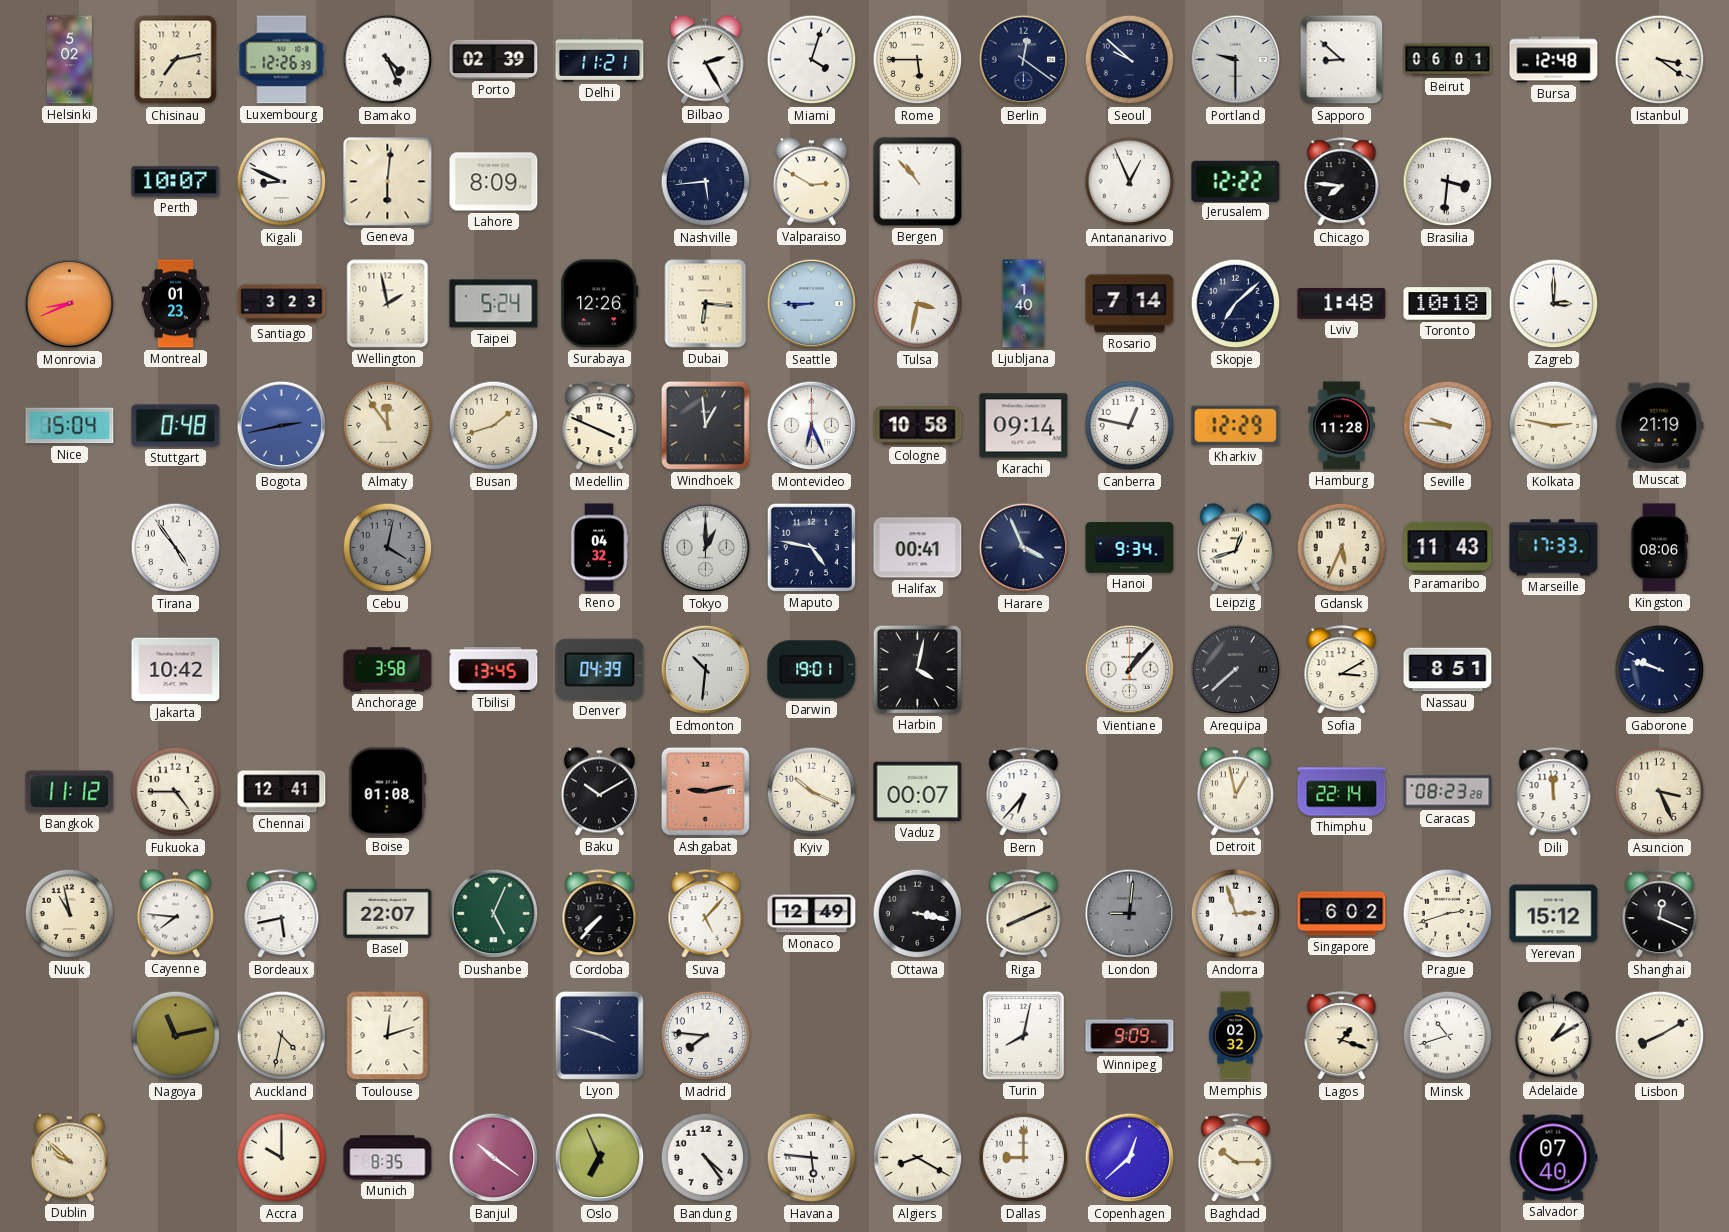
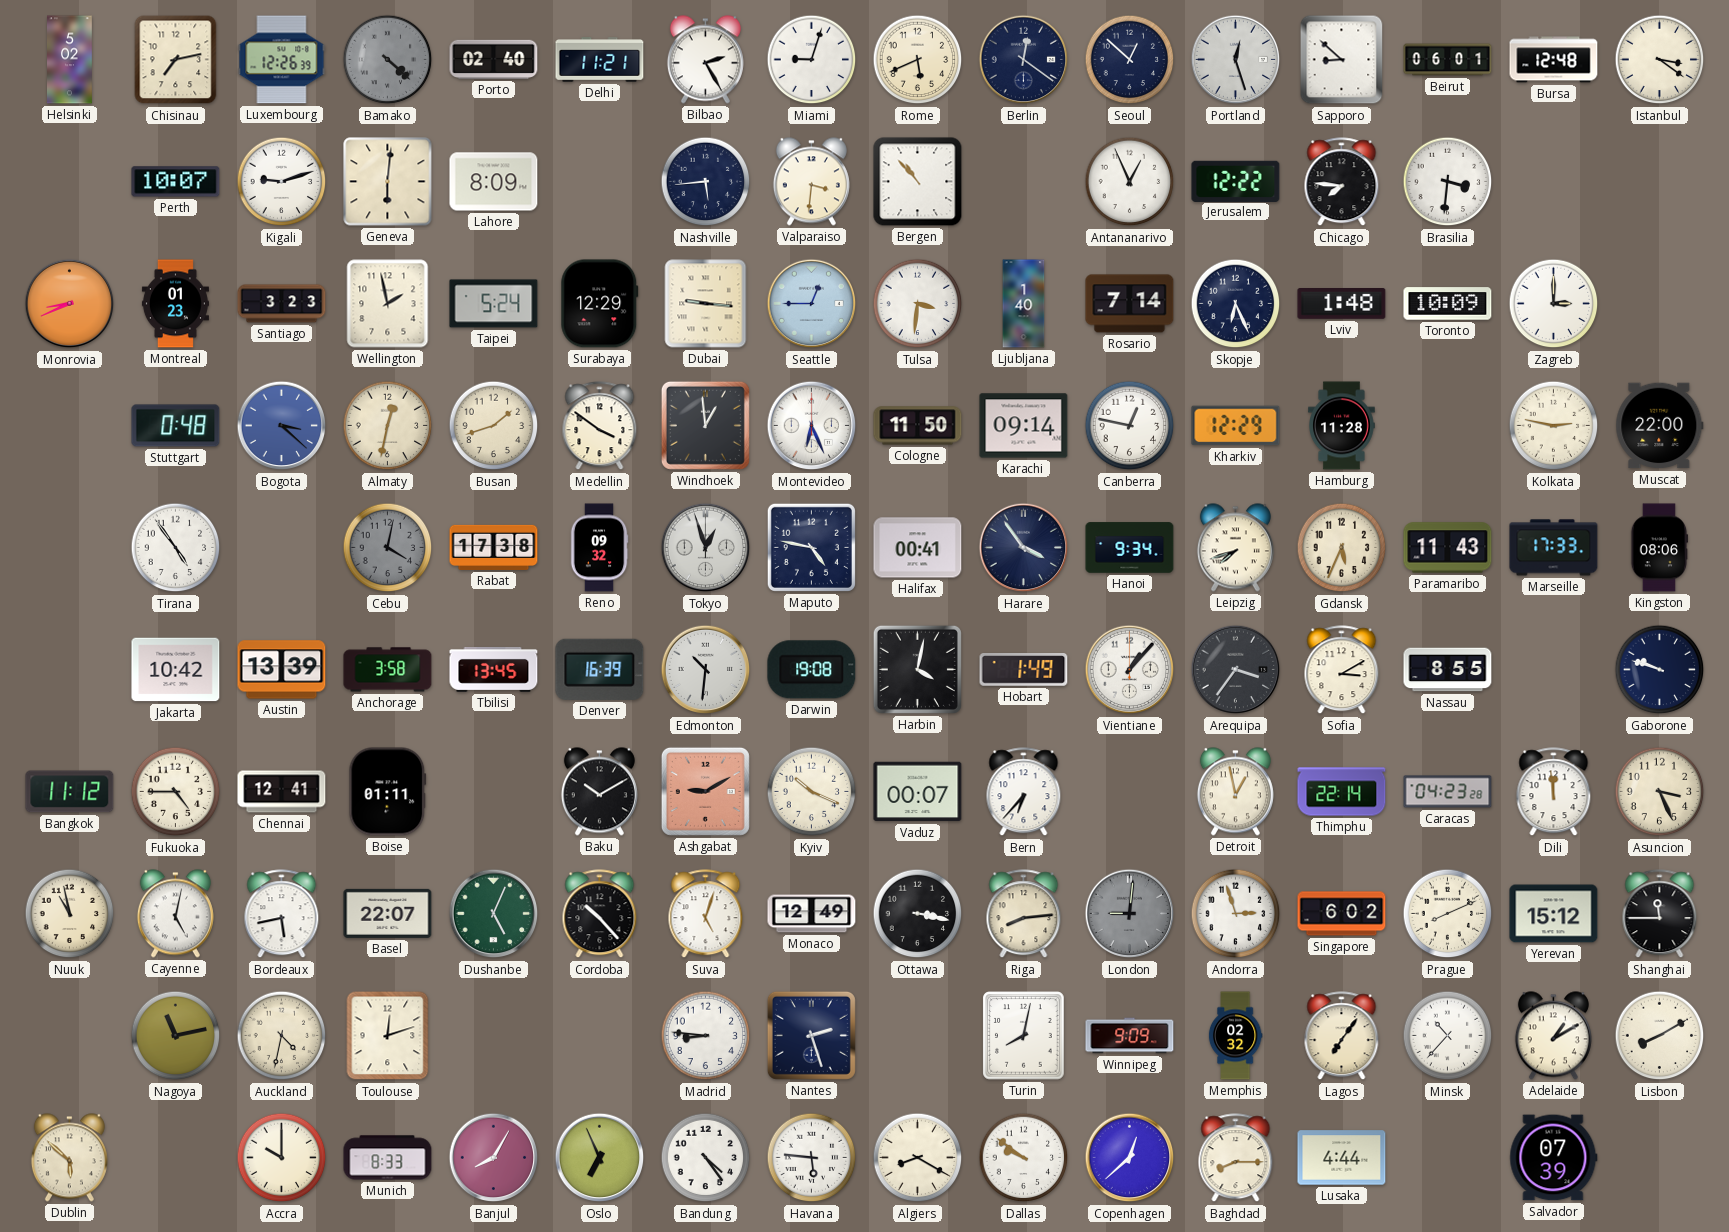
Bamako: 4:26 -> 4:22
Bamako dial: white -> grey
Porto: 02:39 -> 02:40
Miami: 4:03 -> 9:03
Rome: 5:45 -> 5:41
Seoul: 9:52 -> 12:52
Portland: 9:30 -> 12:27
Kigali: 8:49 -> 9:12
Valparaiso: 2:50 -> 3:31
Surabaya: 12:26 -> 12:29
Dubai: 6:16 -> 9:16
Seattle: 8:45 -> 12:45
Tulsa: 3:32 -> 3:31
Skopje: 7:08 -> 6:26
Toronto: 10:18 -> 10:09
Nice: 15:04 -> none
Bogota: 2:43 -> 3:22
Almaty: 11:54 -> 12:32
Medellin: 3:49 -> 3:51
Cologne: 10:58 -> 11:50
Seville: 9:46 -> none
Muscat: 21:19 -> 22:00
Rabat: none -> 17:38
Reno: 04:32 -> 09:32
Tokyo: 1:00 -> 12:57
Harare: 3:56 -> 3:54
Leipzig: 12:42 -> 7:42
Austin: none -> 13:39
Denver: 04:39 -> 16:39
Darwin: 19:01 -> 19:08
Hobart: none -> 1:49
Arequipa: 7:38 -> 3:36
Nassau: 8:51 -> 8:55
Boise: 01:08 -> 01:11
Ashgabat: 9:13 -> 9:10
Caracas: 08:23 -> 04:23
Cayenne: 7:46 -> 5:02
Cordoba: 7:37 -> 10:23
Suva: 5:07 -> 5:03
Riga: 8:11 -> 8:14
Prague: 2:42 -> 8:11
Shanghai: 12:19 -> 11:45
Lyon: 3:48 -> none
Madrid: 7:46 -> 8:46
Nantes: none -> 2:27
Lagos: 1:18 -> 7:06
Minsk: 10:42 -> 10:37
Dublin: 9:52 -> 5:52
Munich: 8:35 -> 8:33
Banjul: 10:21 -> 8:05
Dallas: 9:00 -> 9:51
Baghdad: 10:15 -> 8:15
Lusaka: none -> 4:44
Salvador: 07:40 -> 07:39
